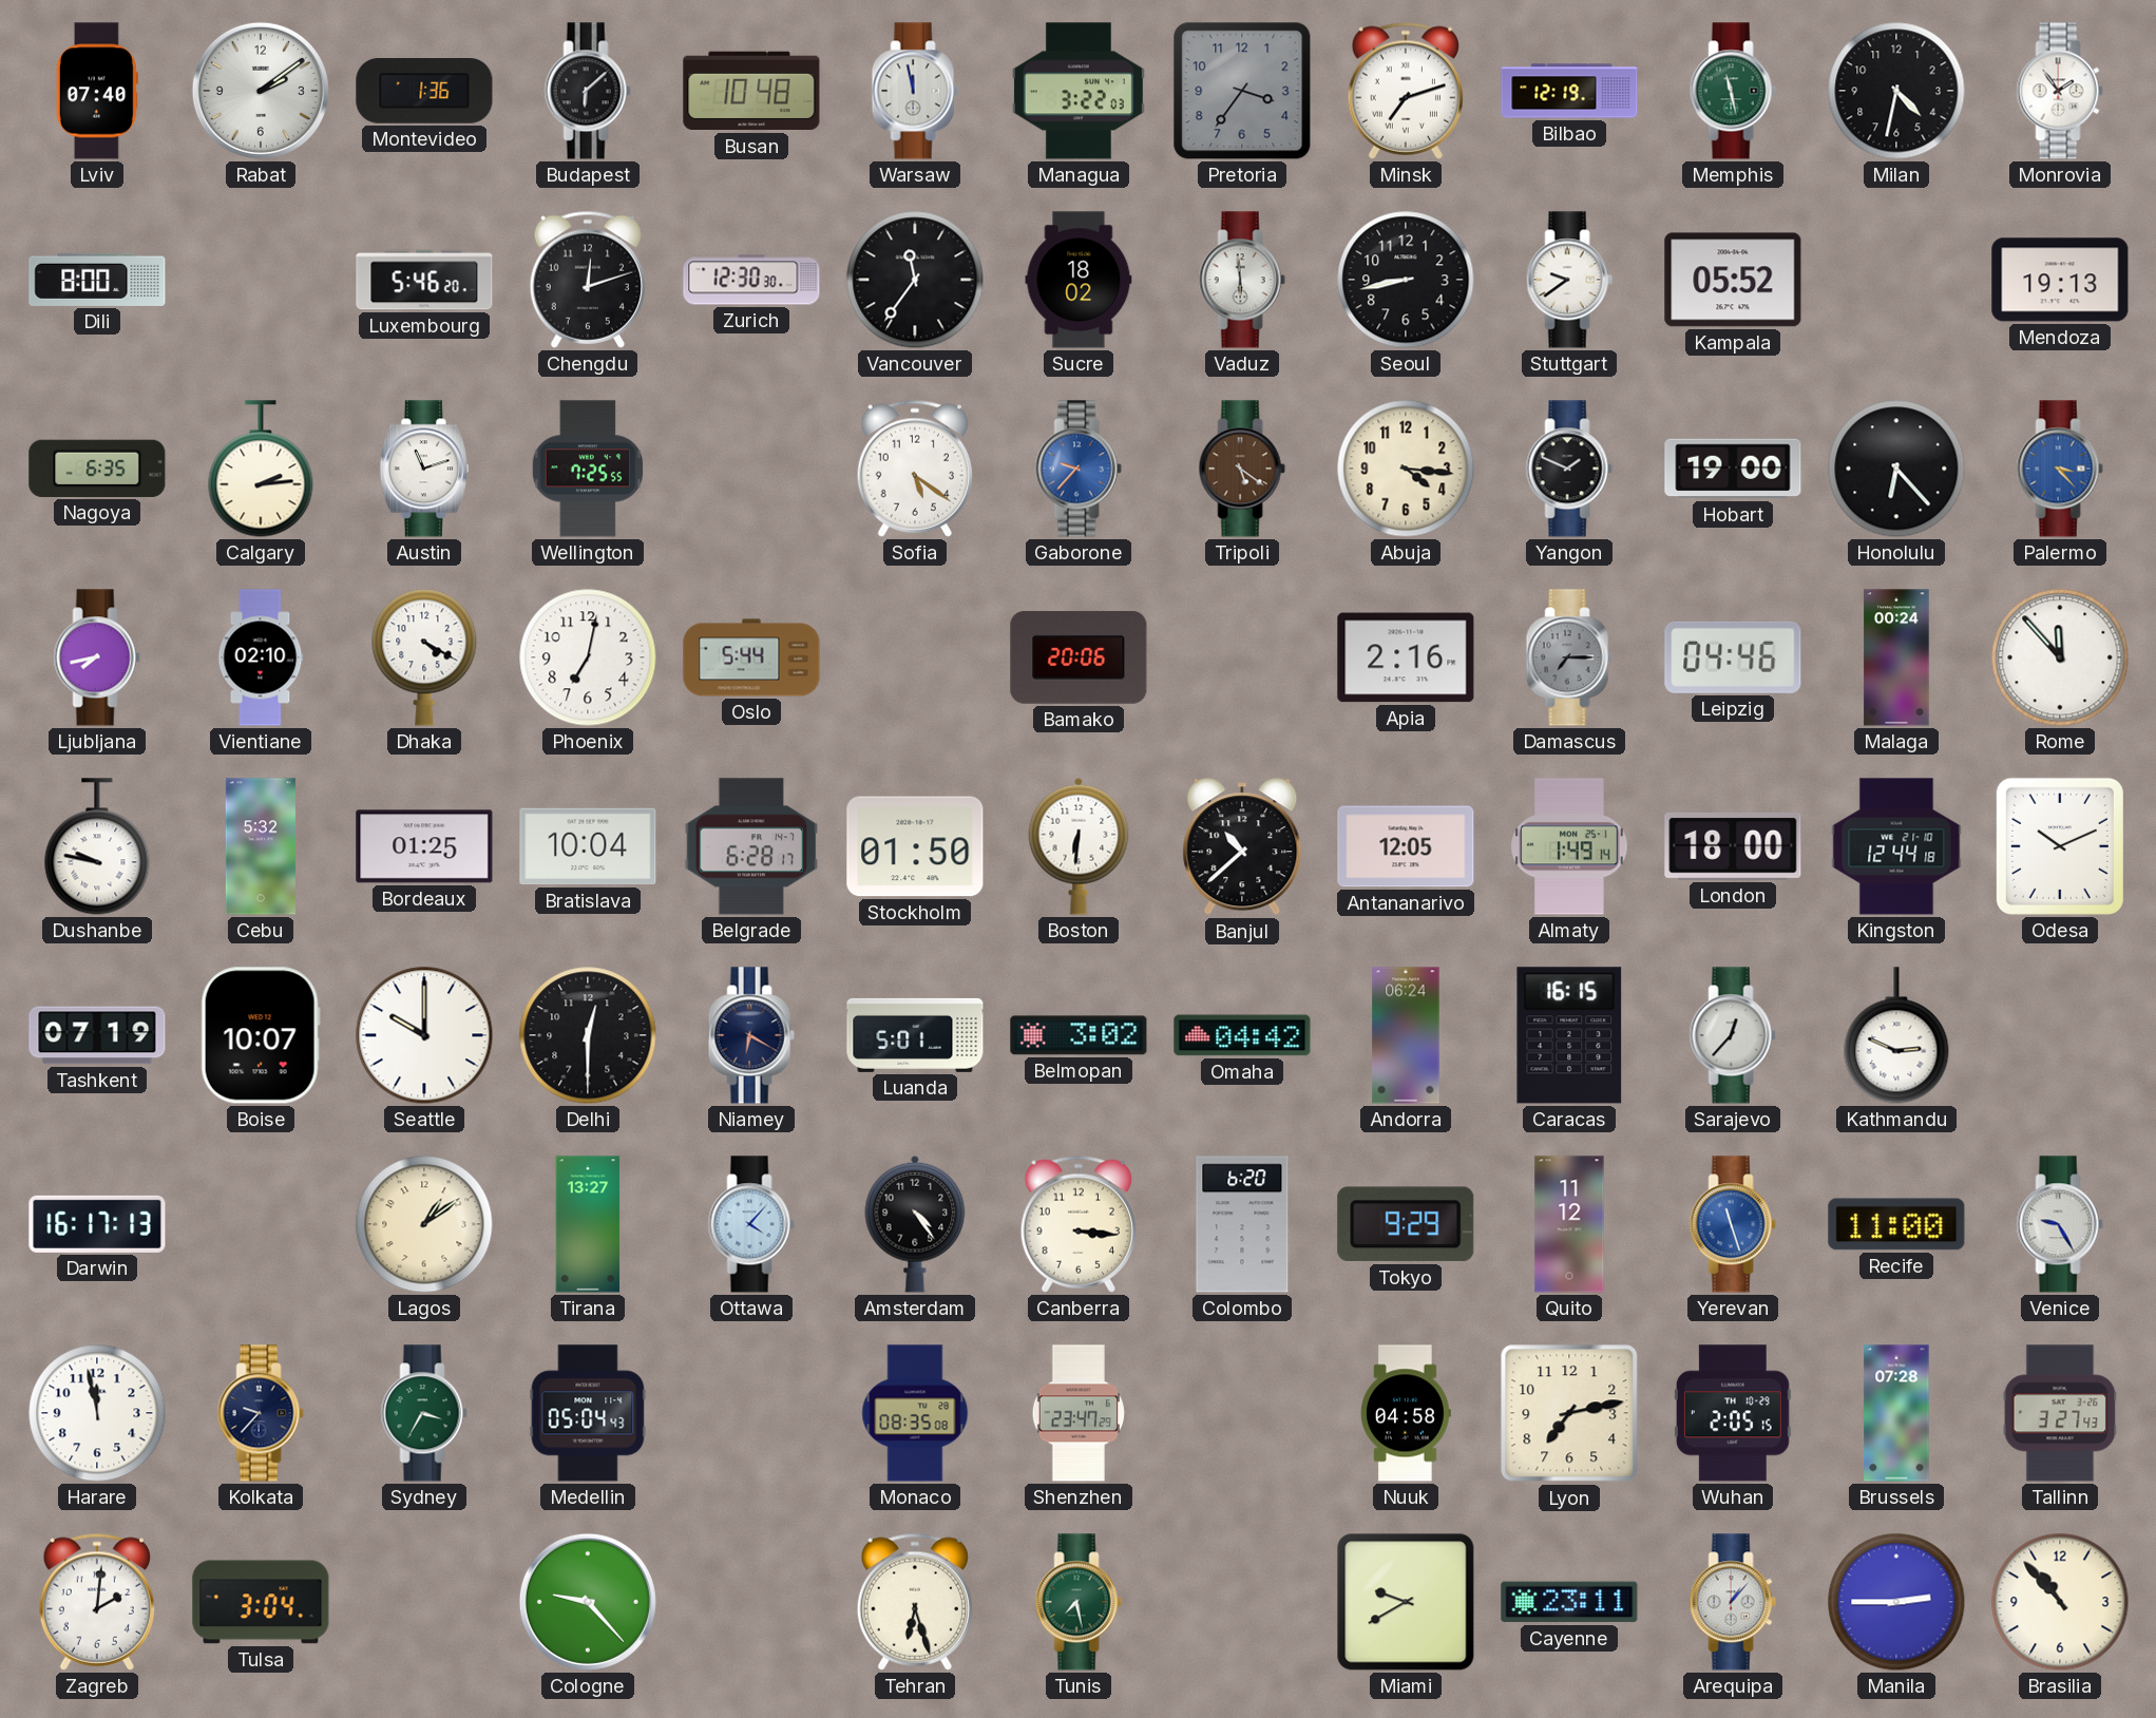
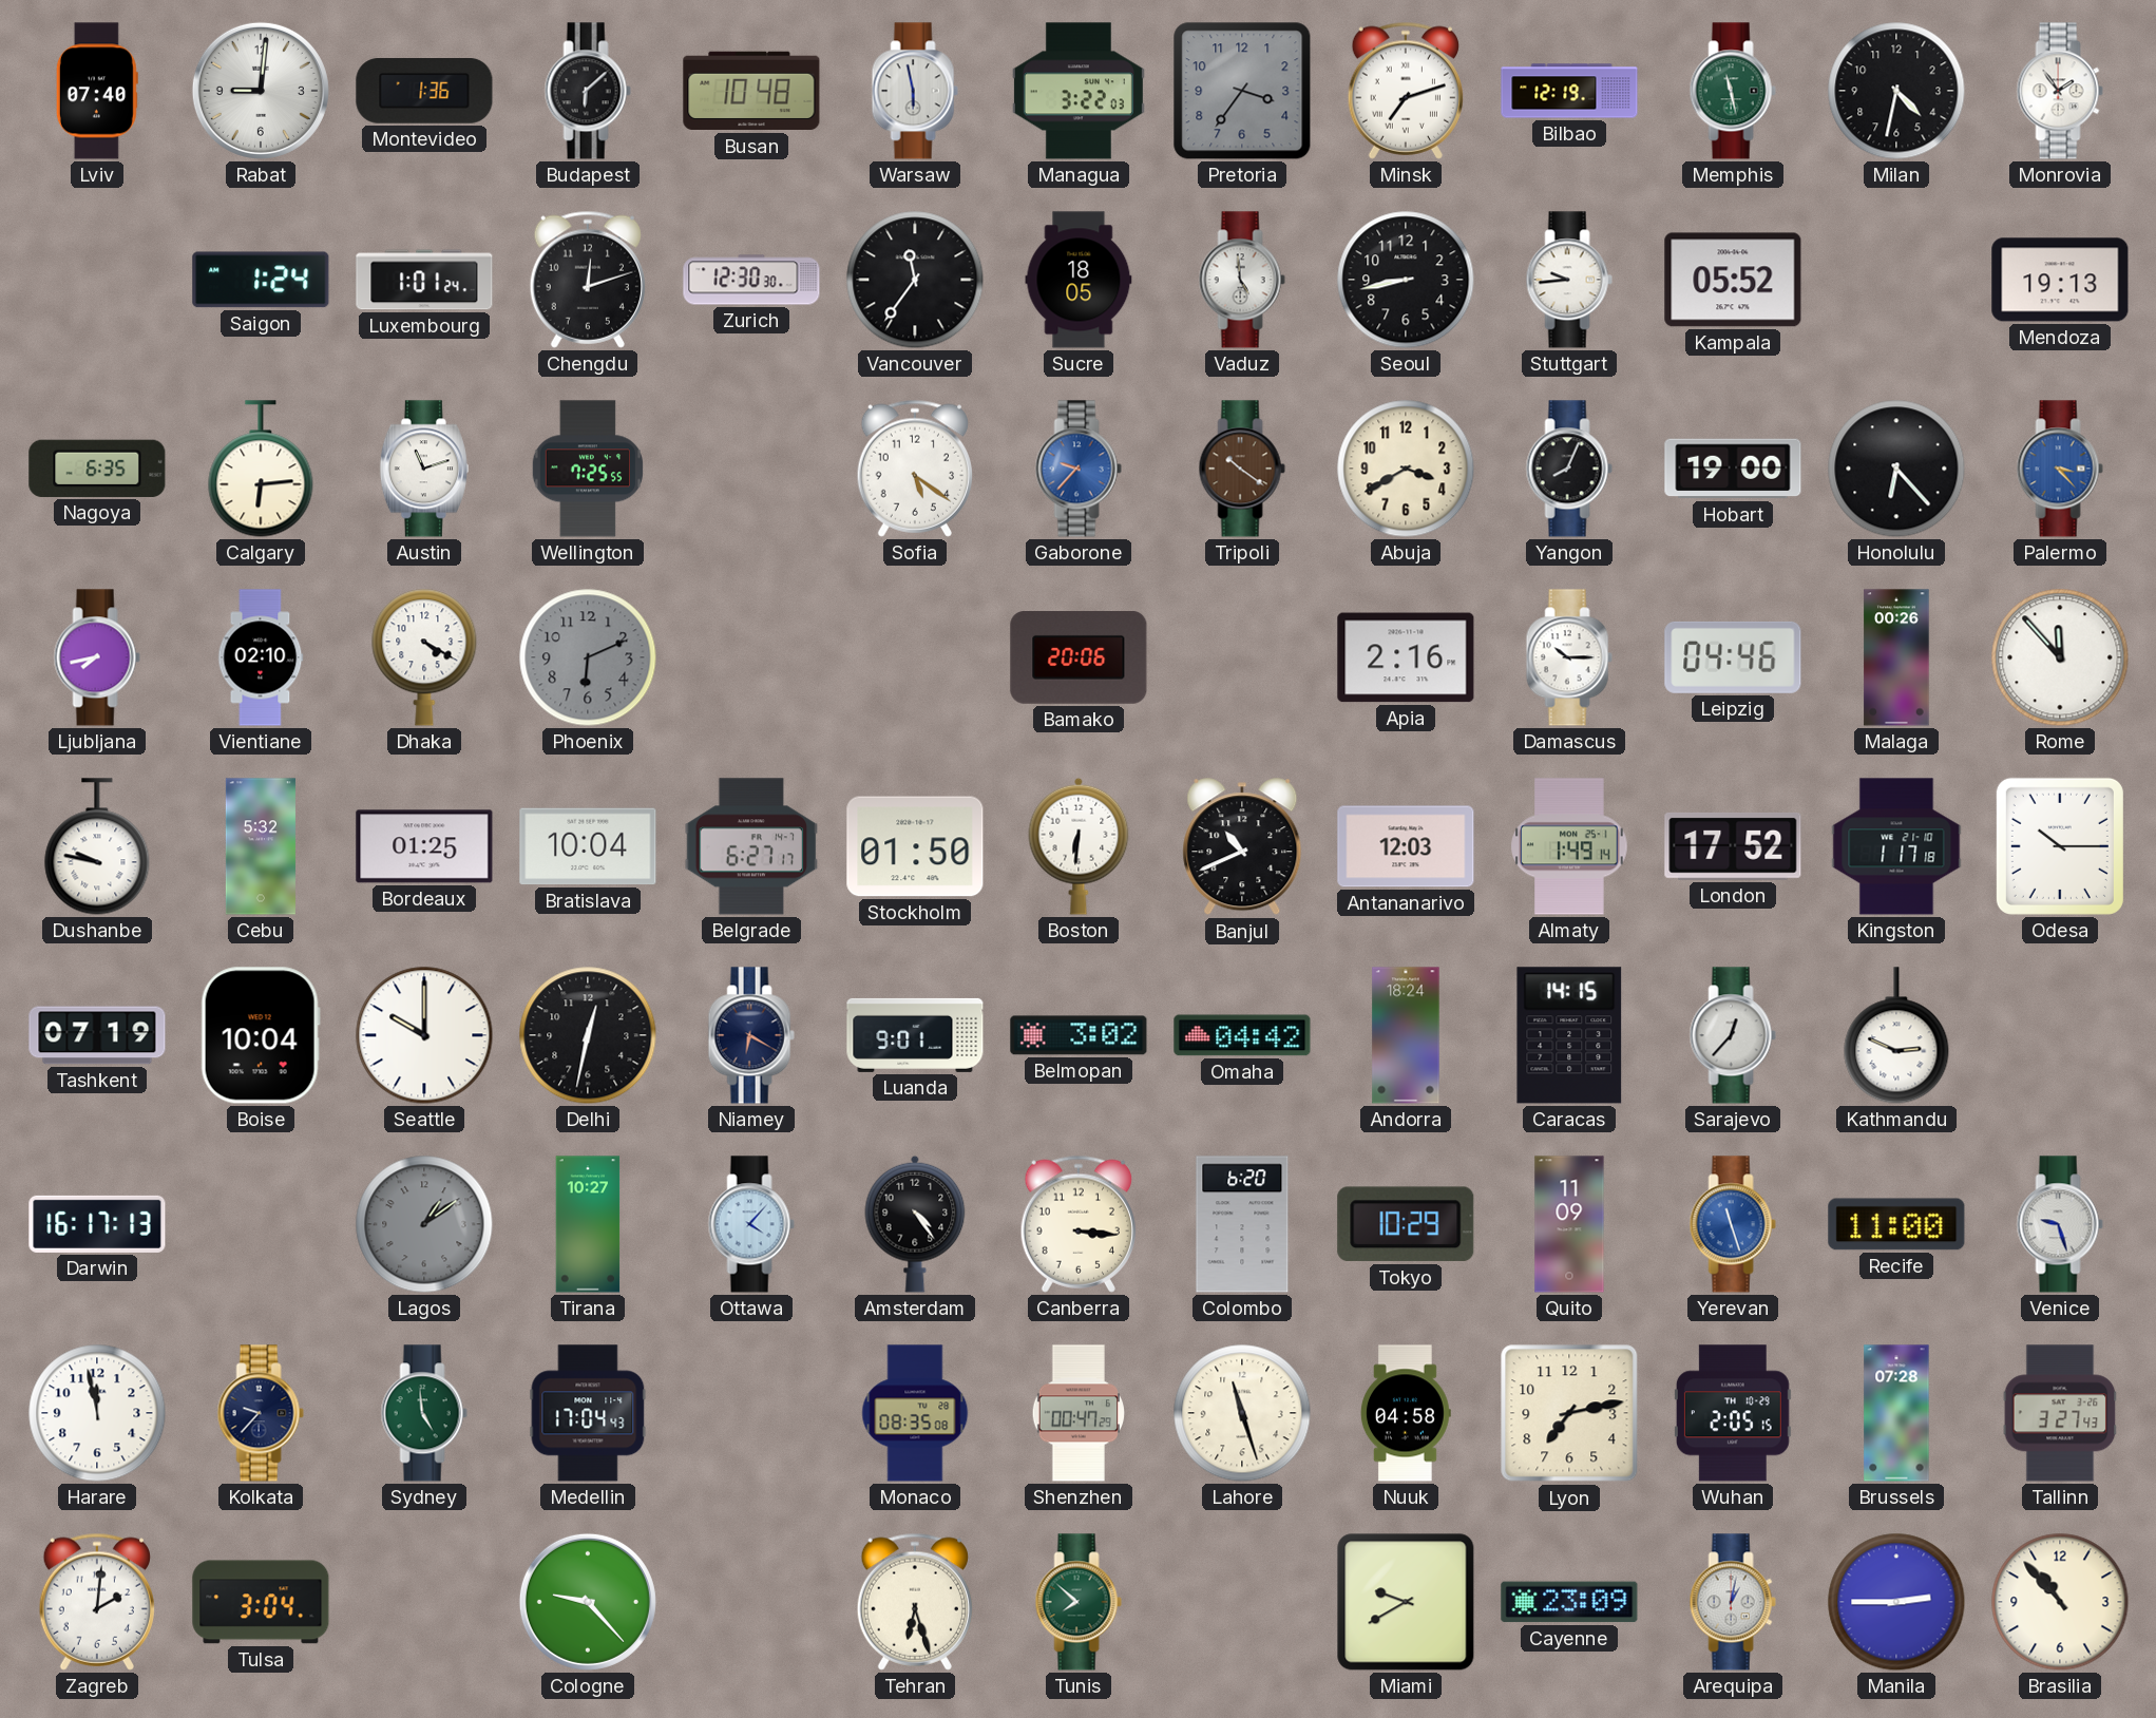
Rabat: 2:09 -> 9:01
Warsaw: 11:58 -> 5:58
Dili: 8:00 -> none
Saigon: none -> 1:24
Luxembourg: 5:46 -> 1:01
Sucre: 18:02 -> 18:05
Vaduz: 5:59 -> 4:59
Stuttgart: 9:39 -> 9:44
Calgary: 2:14 -> 6:14
Tripoli: 5:21 -> 10:21
Abuja: 4:16 -> 3:40
Yangon: 1:49 -> 8:04
Phoenix: 7:02 -> 6:11
Phoenix dial: white -> grey
Oslo: 5:44 -> none
Damascus: 7:15 -> 10:15
Damascus dial: grey -> white
Malaga: 00:24 -> 00:26
Belgrade: 6:28 -> 6:27
Banjul: 10:38 -> 10:41
Antananarivo: 12:05 -> 12:03
London: 18:00 -> 17:52
Kingston: 12:44 -> 1:17
Odesa: 10:11 -> 10:15
Boise: 10:07 -> 10:04
Delhi: 12:30 -> 12:32
Luanda: 5:01 -> 9:01
Andorra: 06:24 -> 18:24
Caracas: 16:15 -> 14:15
Lagos dial: cream -> grey
Tirana: 13:27 -> 10:27
Tokyo: 9:29 -> 10:29
Quito: 11:12 -> 11:09
Venice: 9:25 -> 9:27
Sydney: 3:35 -> 4:59
Medellin: 05:04 -> 17:04
Shenzhen: 23:47 -> 00:47
Lahore: none -> 11:27
Tunis: 7:28 -> 7:52
Cayenne: 23:11 -> 23:09
Arequipa: 1:07 -> 1:02
